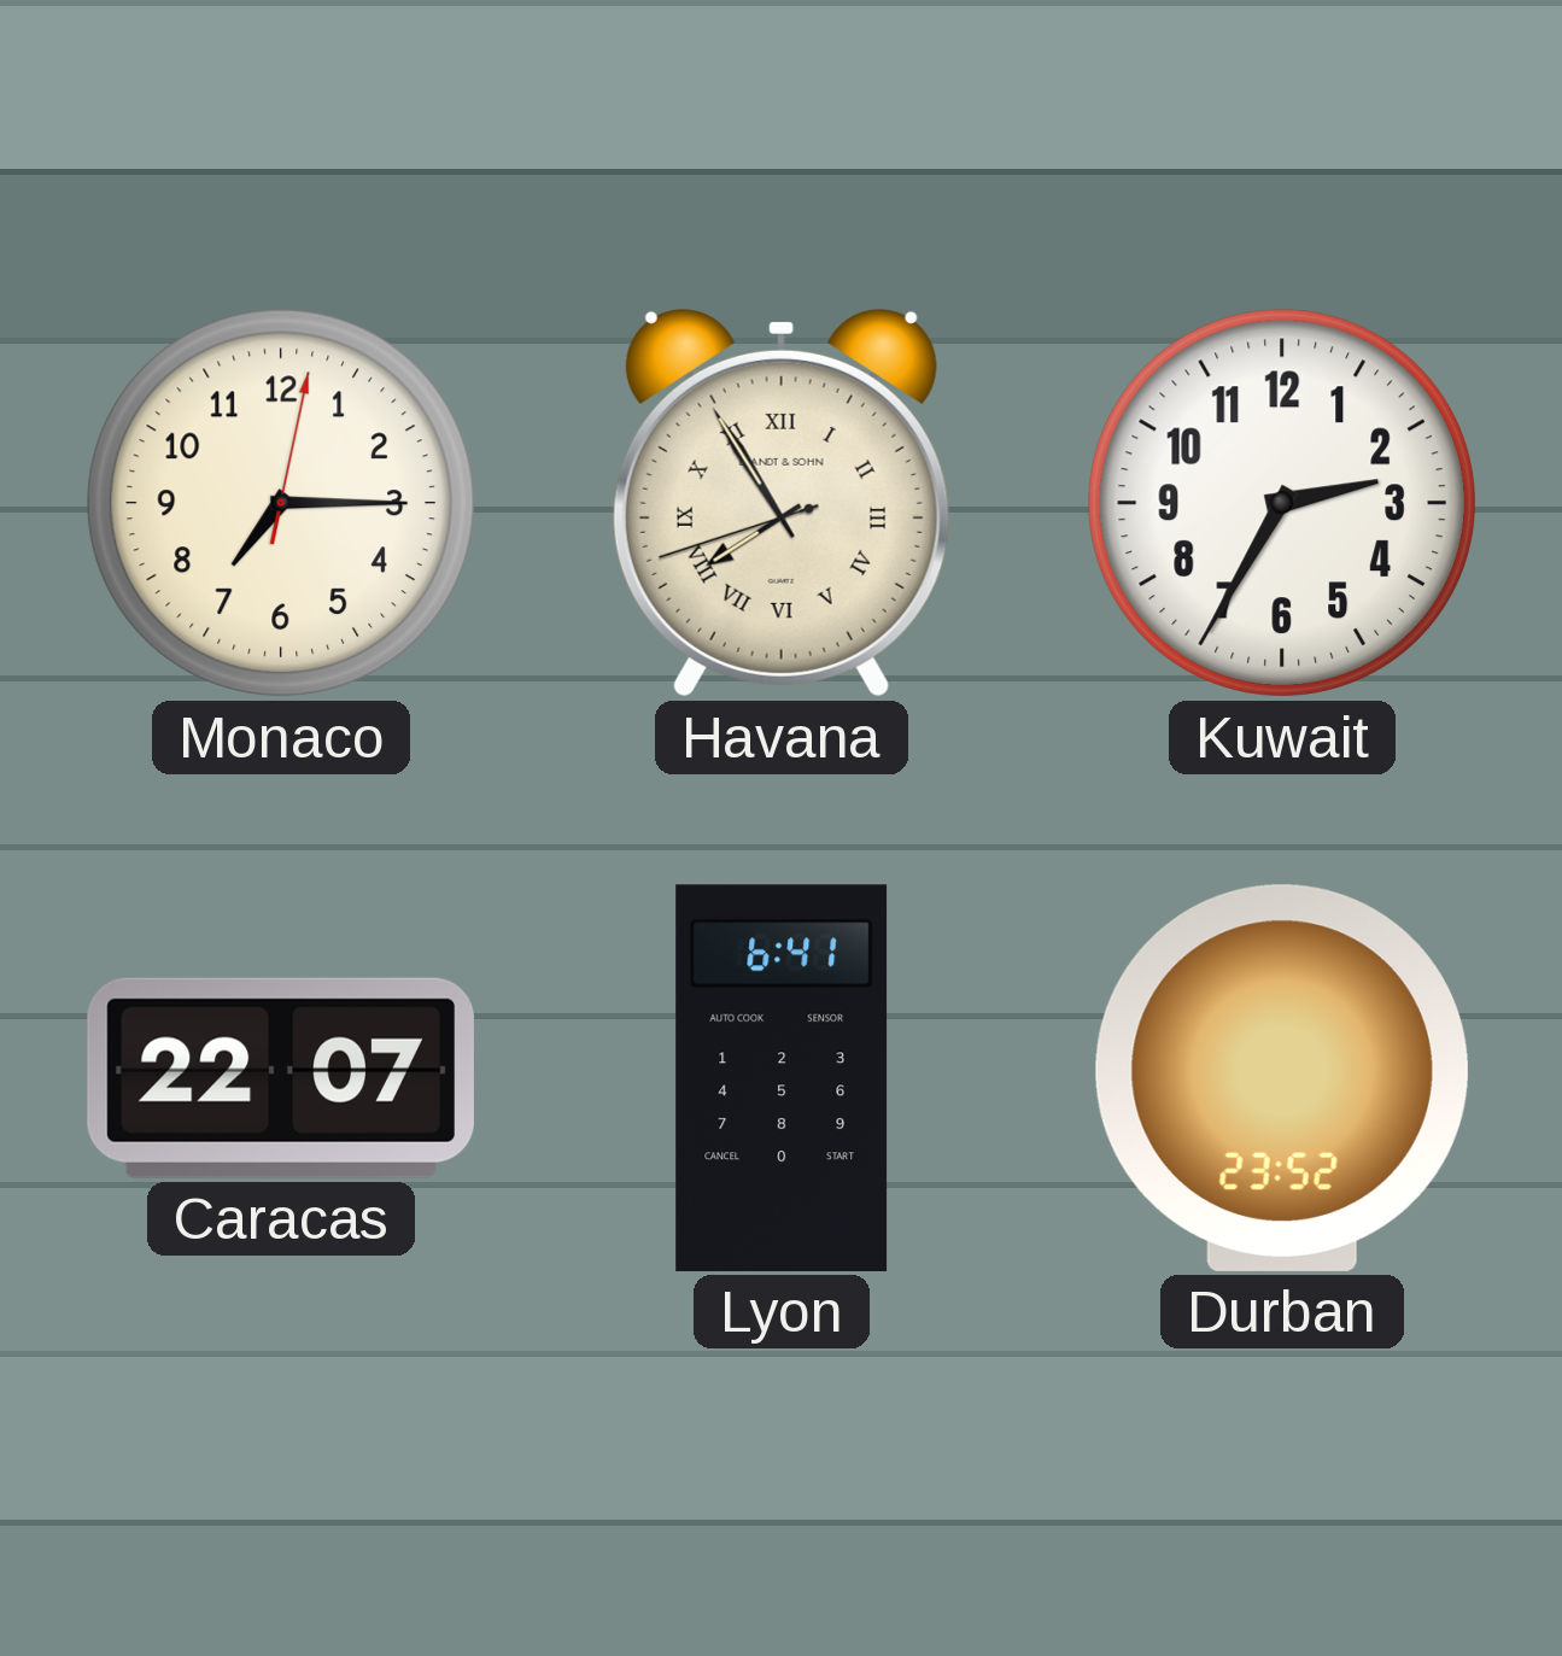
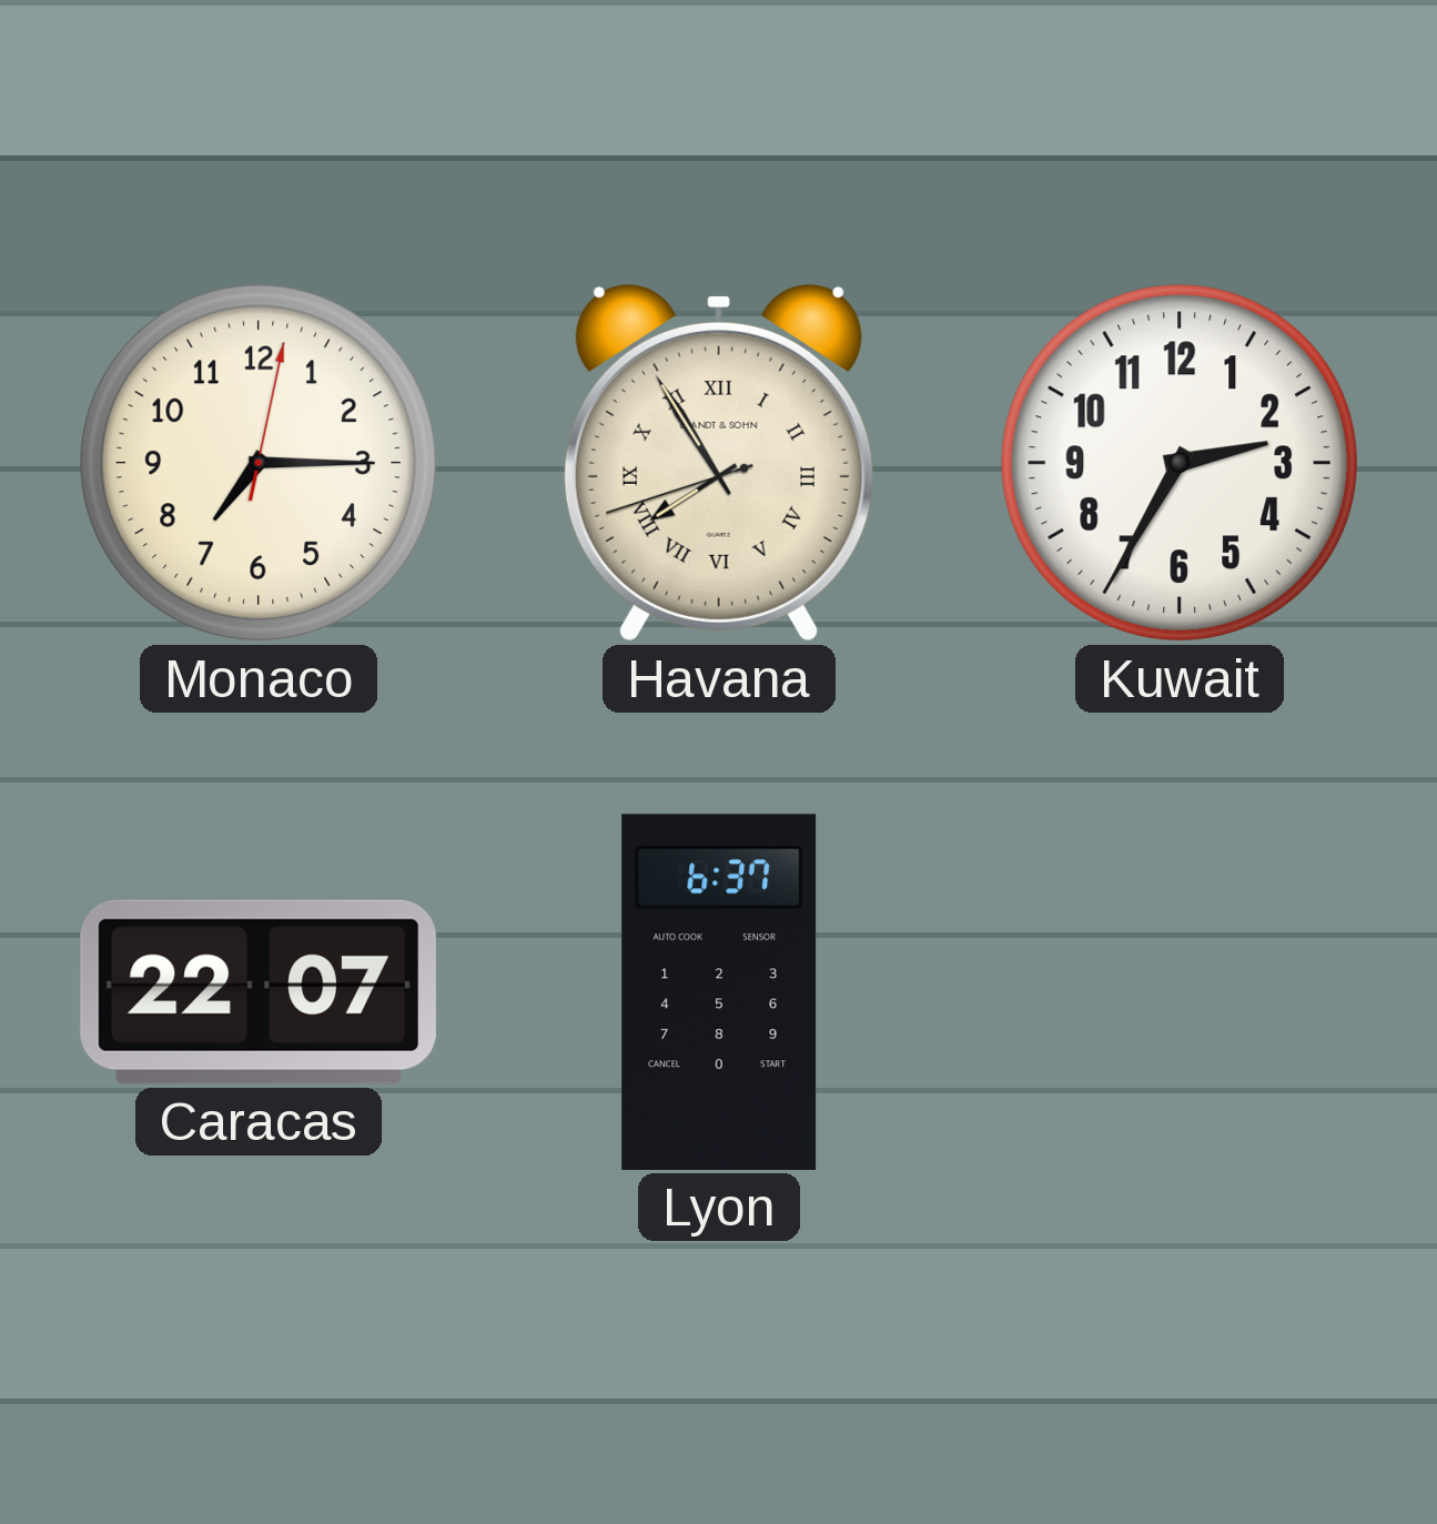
Lyon: 6:41 -> 6:37
Durban: 23:52 -> none
